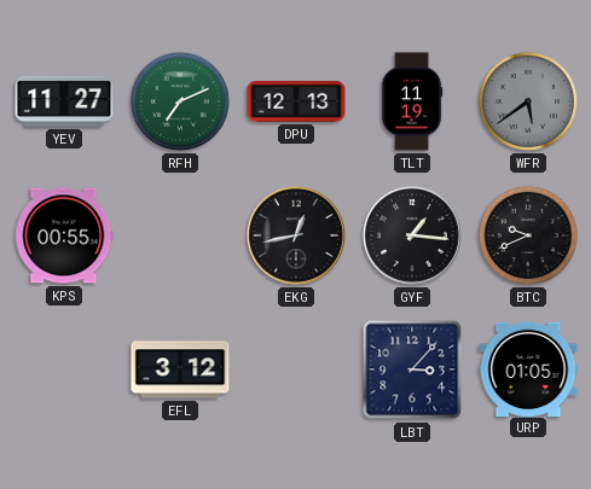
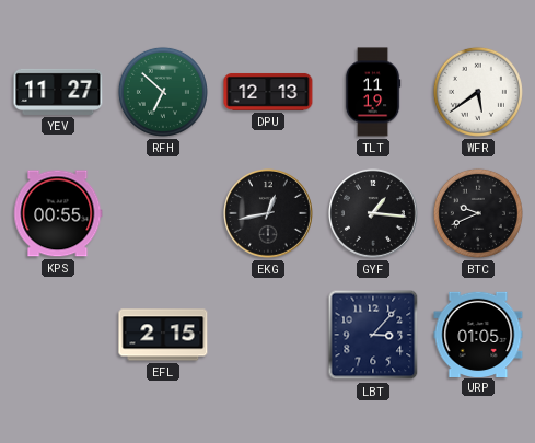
RFH: 7:11 -> 6:52
WFR dial: grey -> white
EFL: 3:12 -> 2:15
